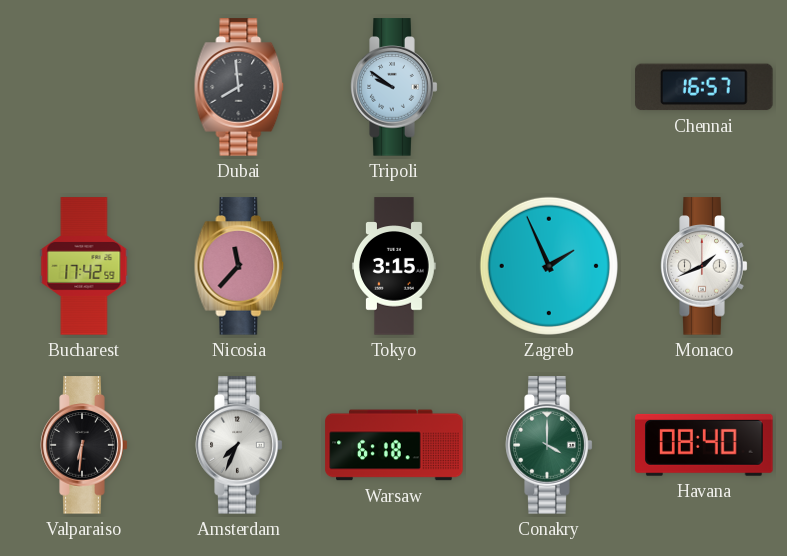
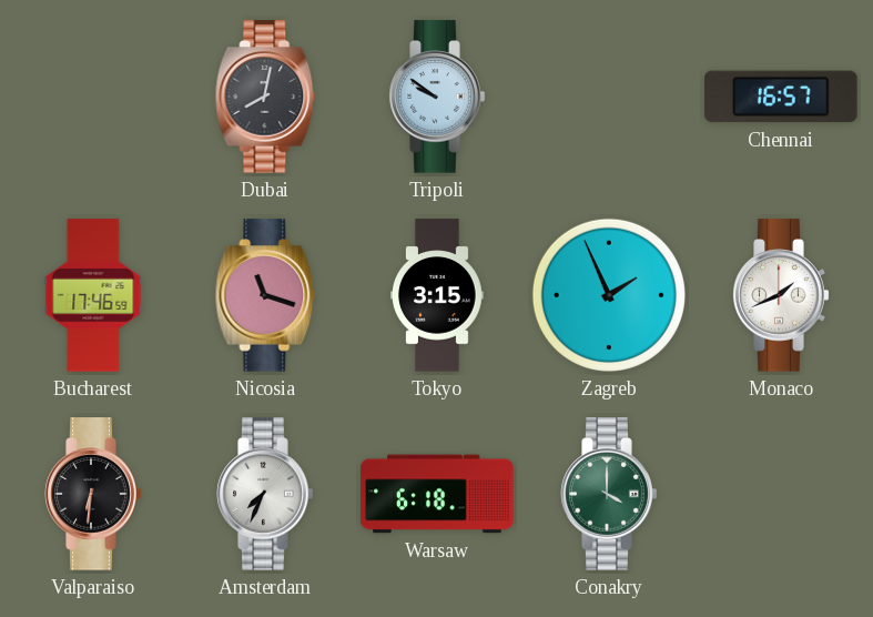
Dubai: 7:59 -> 8:02
Bucharest: 17:42 -> 17:46
Nicosia: 11:37 -> 11:18
Havana: 08:40 -> none
